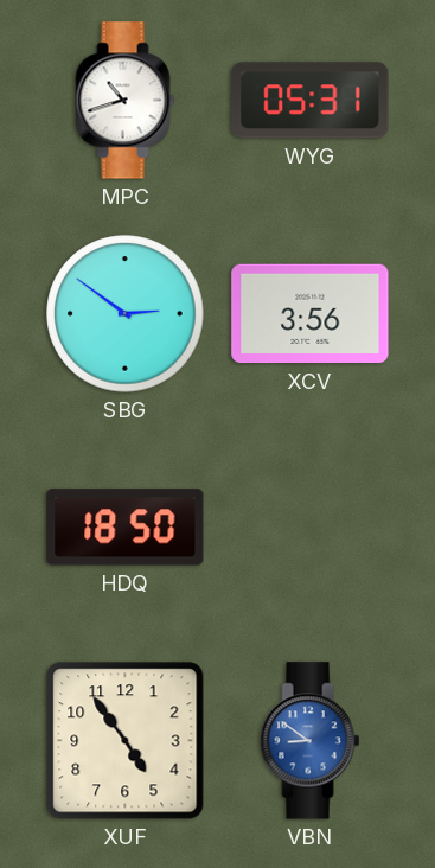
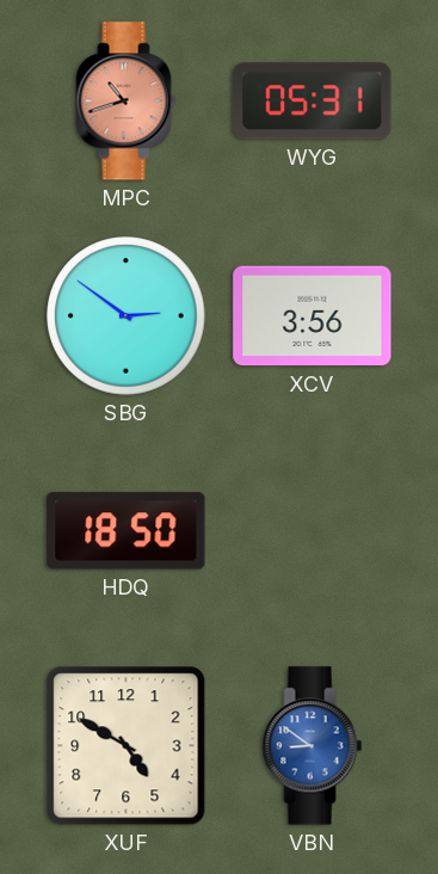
MPC dial: white -> salmon
XUF: 4:54 -> 4:50
